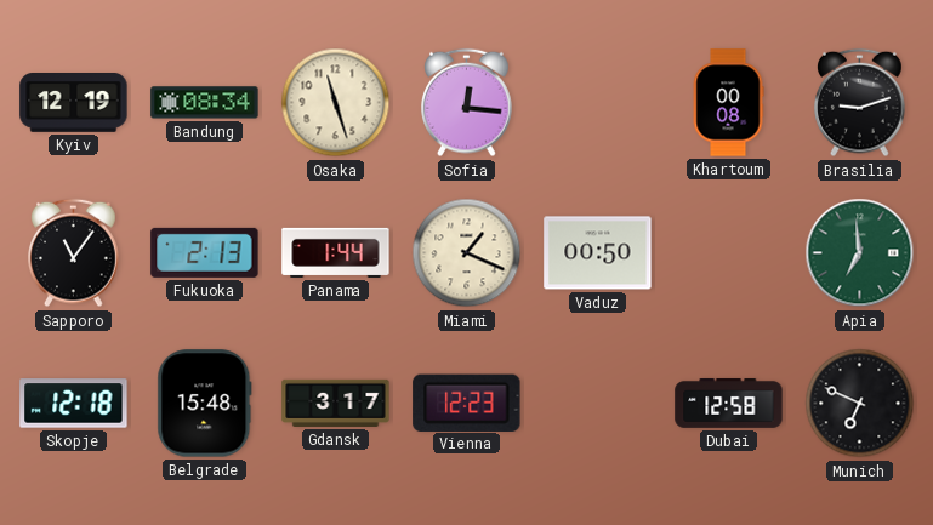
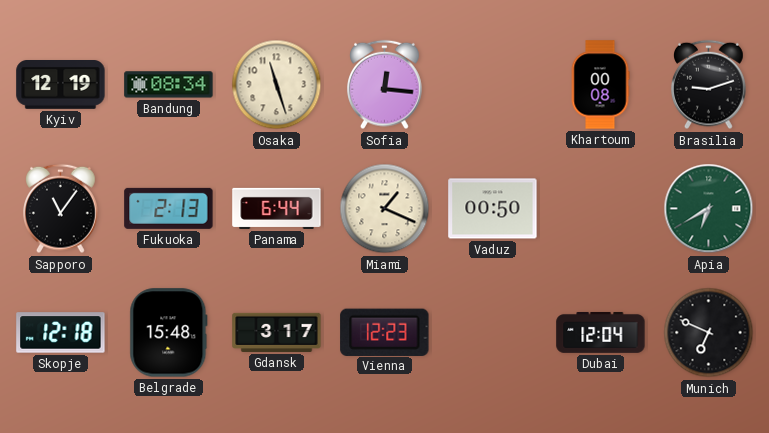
Panama: 1:44 -> 6:44
Apia: 6:59 -> 6:40
Dubai: 12:58 -> 12:04
